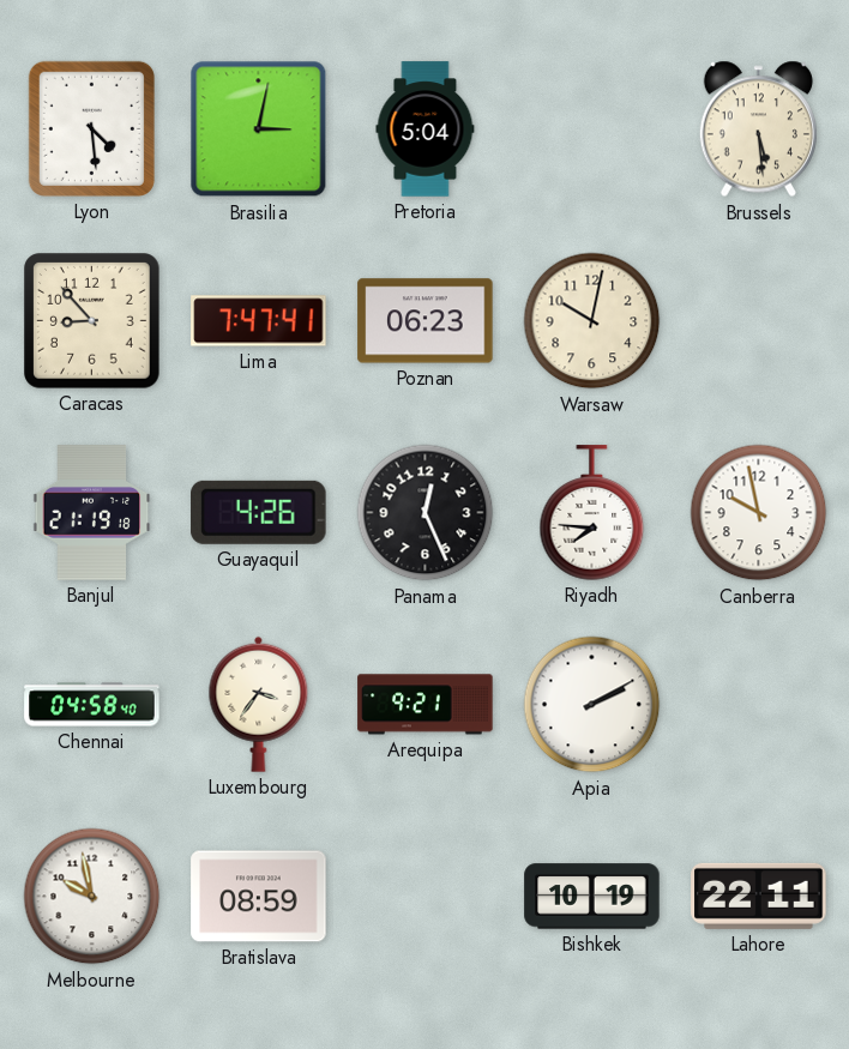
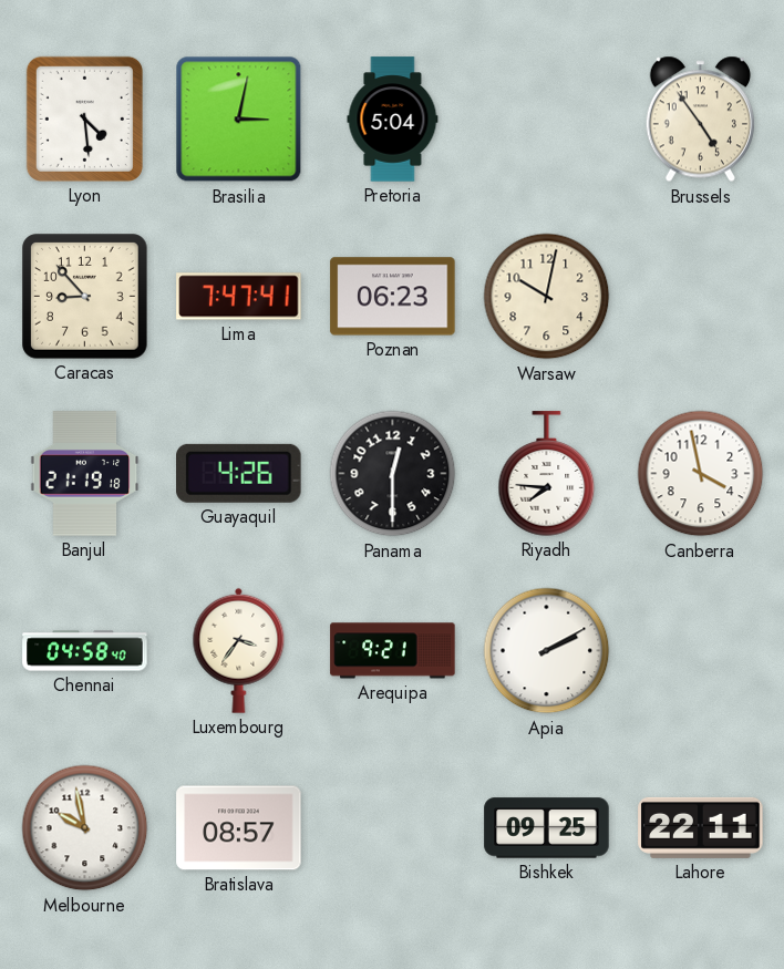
Brussels: 5:29 -> 4:54
Panama: 12:26 -> 12:30
Canberra: 9:58 -> 3:58
Bratislava: 08:59 -> 08:57
Bishkek: 10:19 -> 09:25
